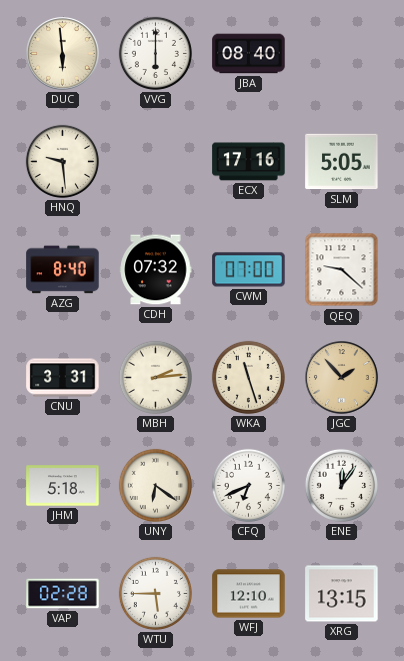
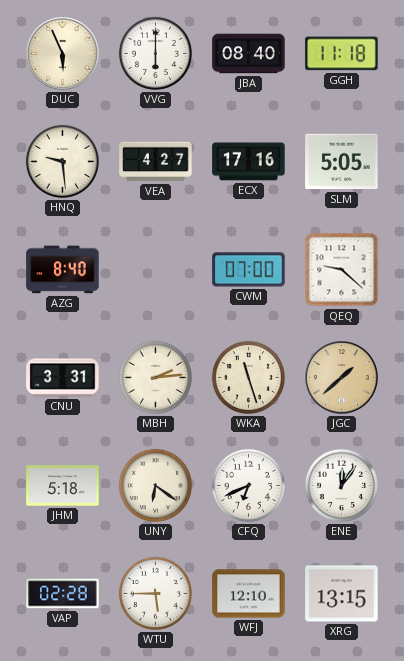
DUC: 5:59 -> 5:56
GGH: none -> 11:18
VEA: none -> 4:27
CDH: 07:32 -> none
JGC: 1:53 -> 1:38
